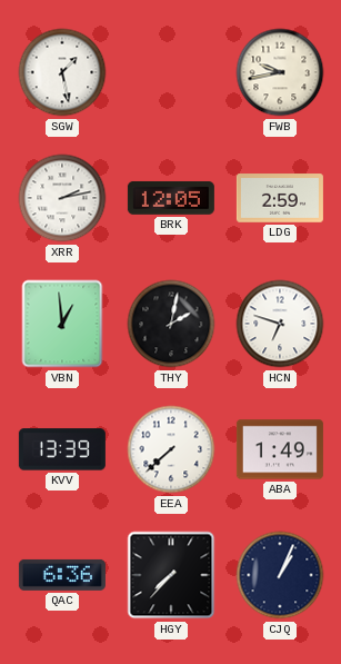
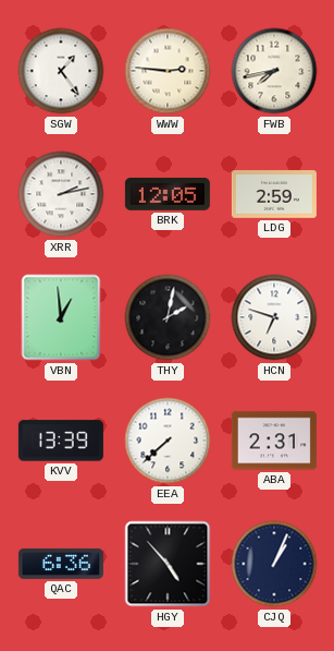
SGW: 1:28 -> 1:24
WWW: none -> 2:46
FWB: 9:43 -> 7:43
ABA: 1:49 -> 2:31
HGY: 7:37 -> 4:53
